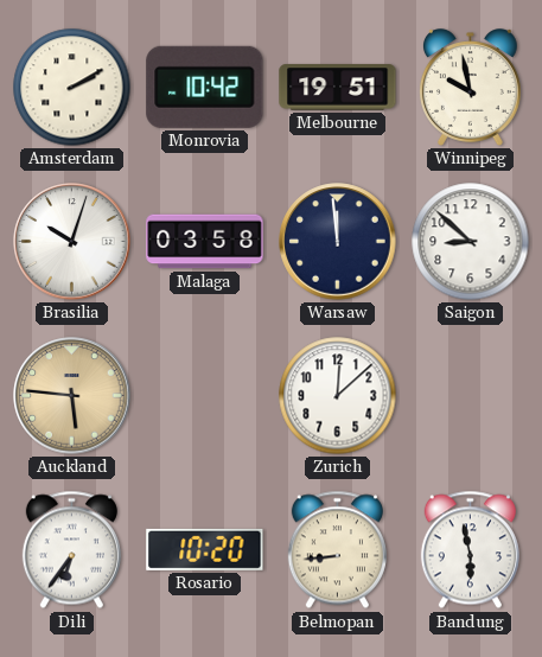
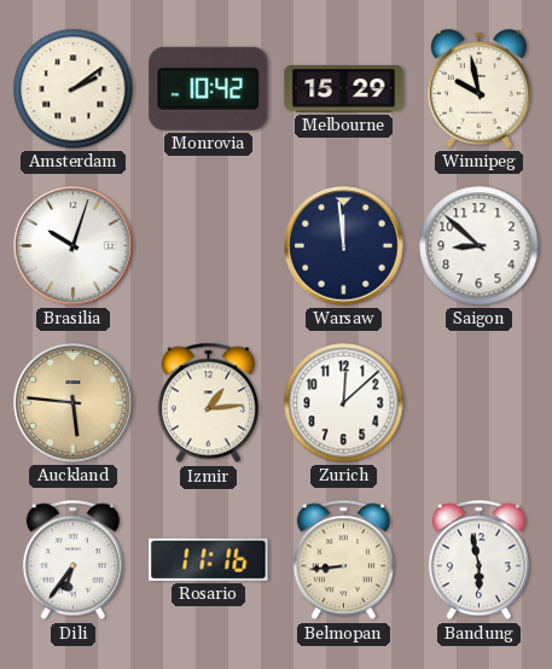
Amsterdam: 2:10 -> 2:09
Melbourne: 19:51 -> 15:29
Malaga: 03:58 -> none
Izmir: none -> 1:14
Rosario: 10:20 -> 11:16
